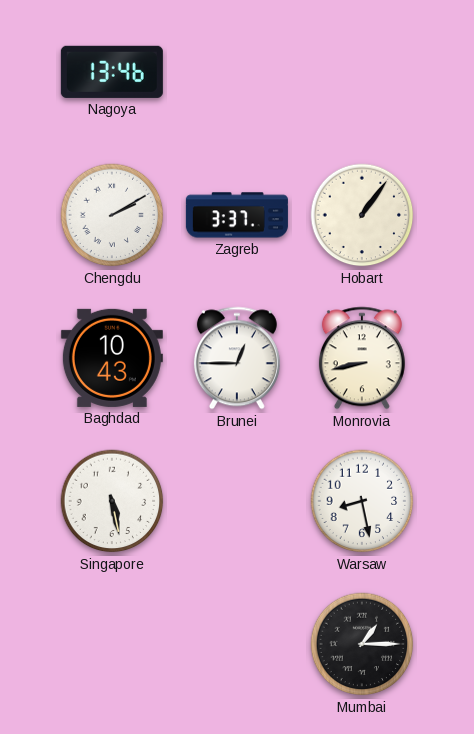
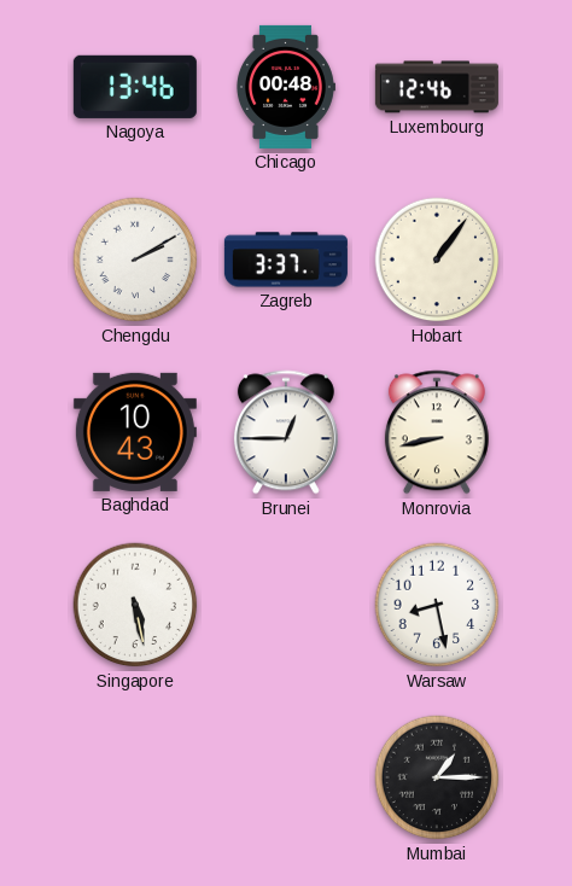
Chicago: none -> 00:48
Luxembourg: none -> 12:46
